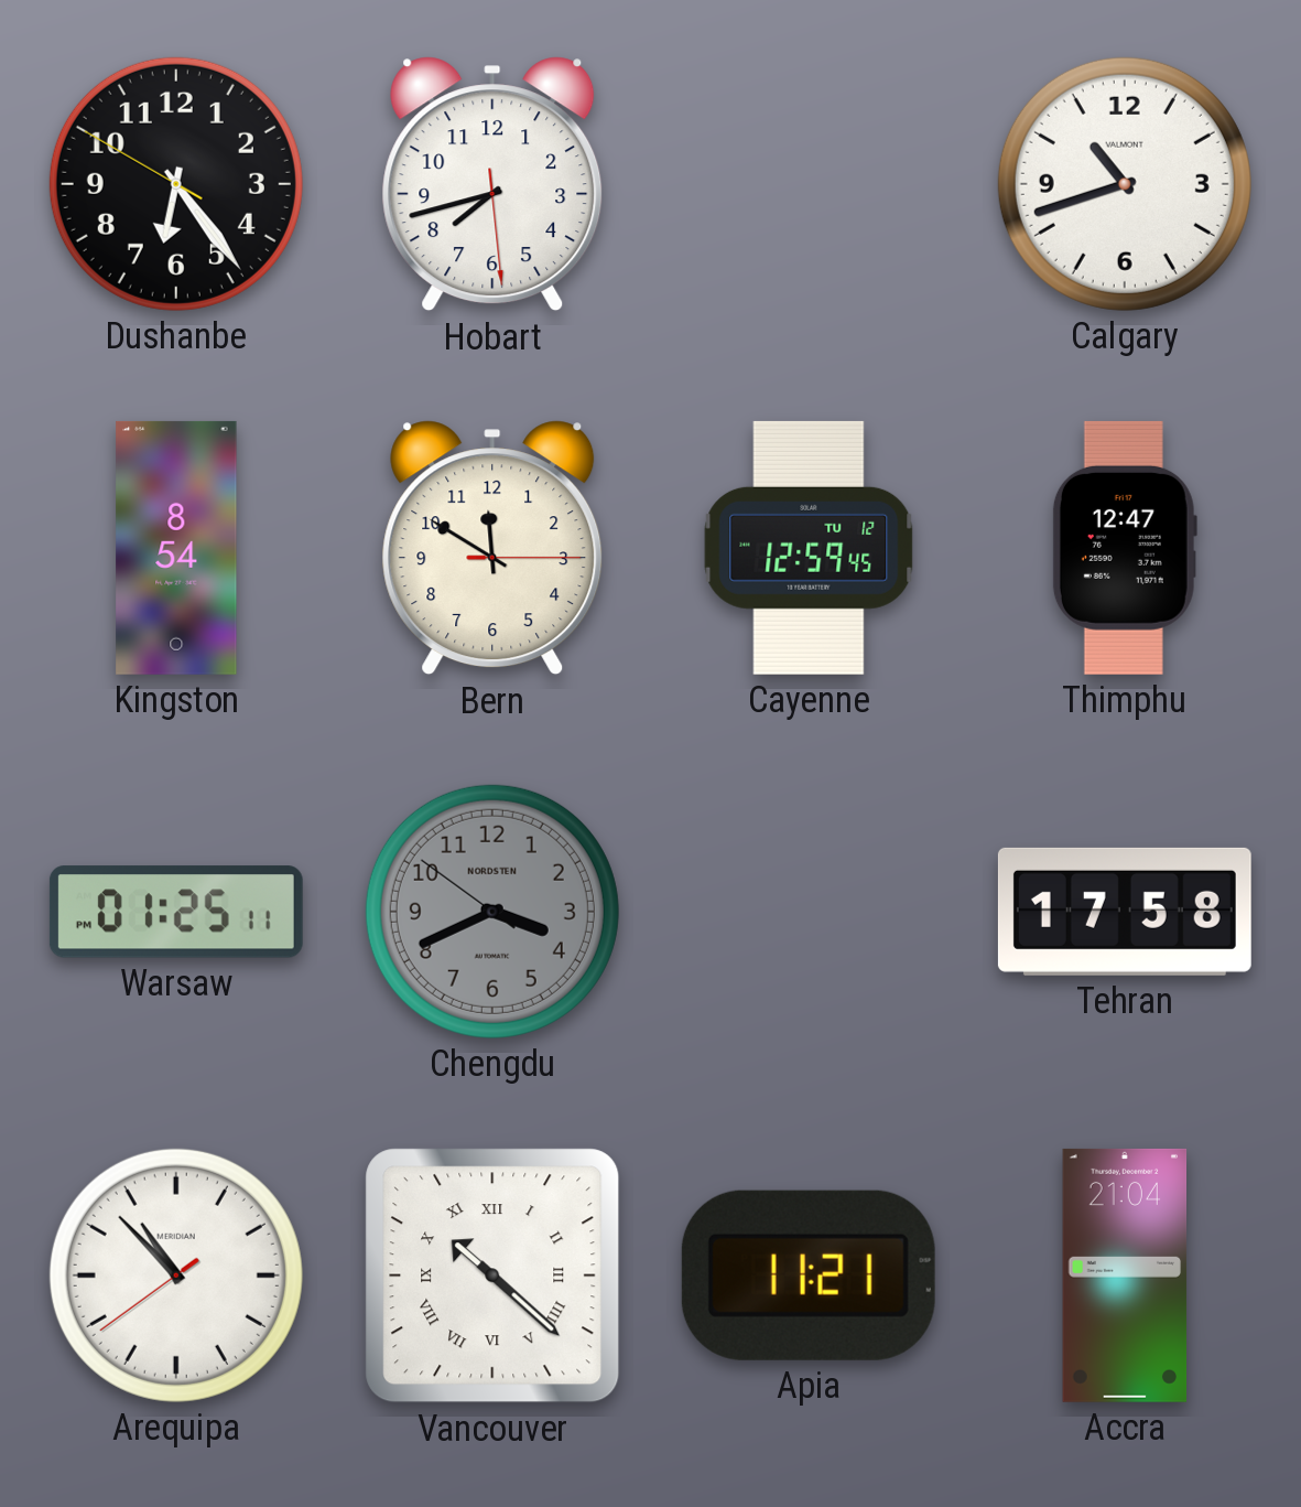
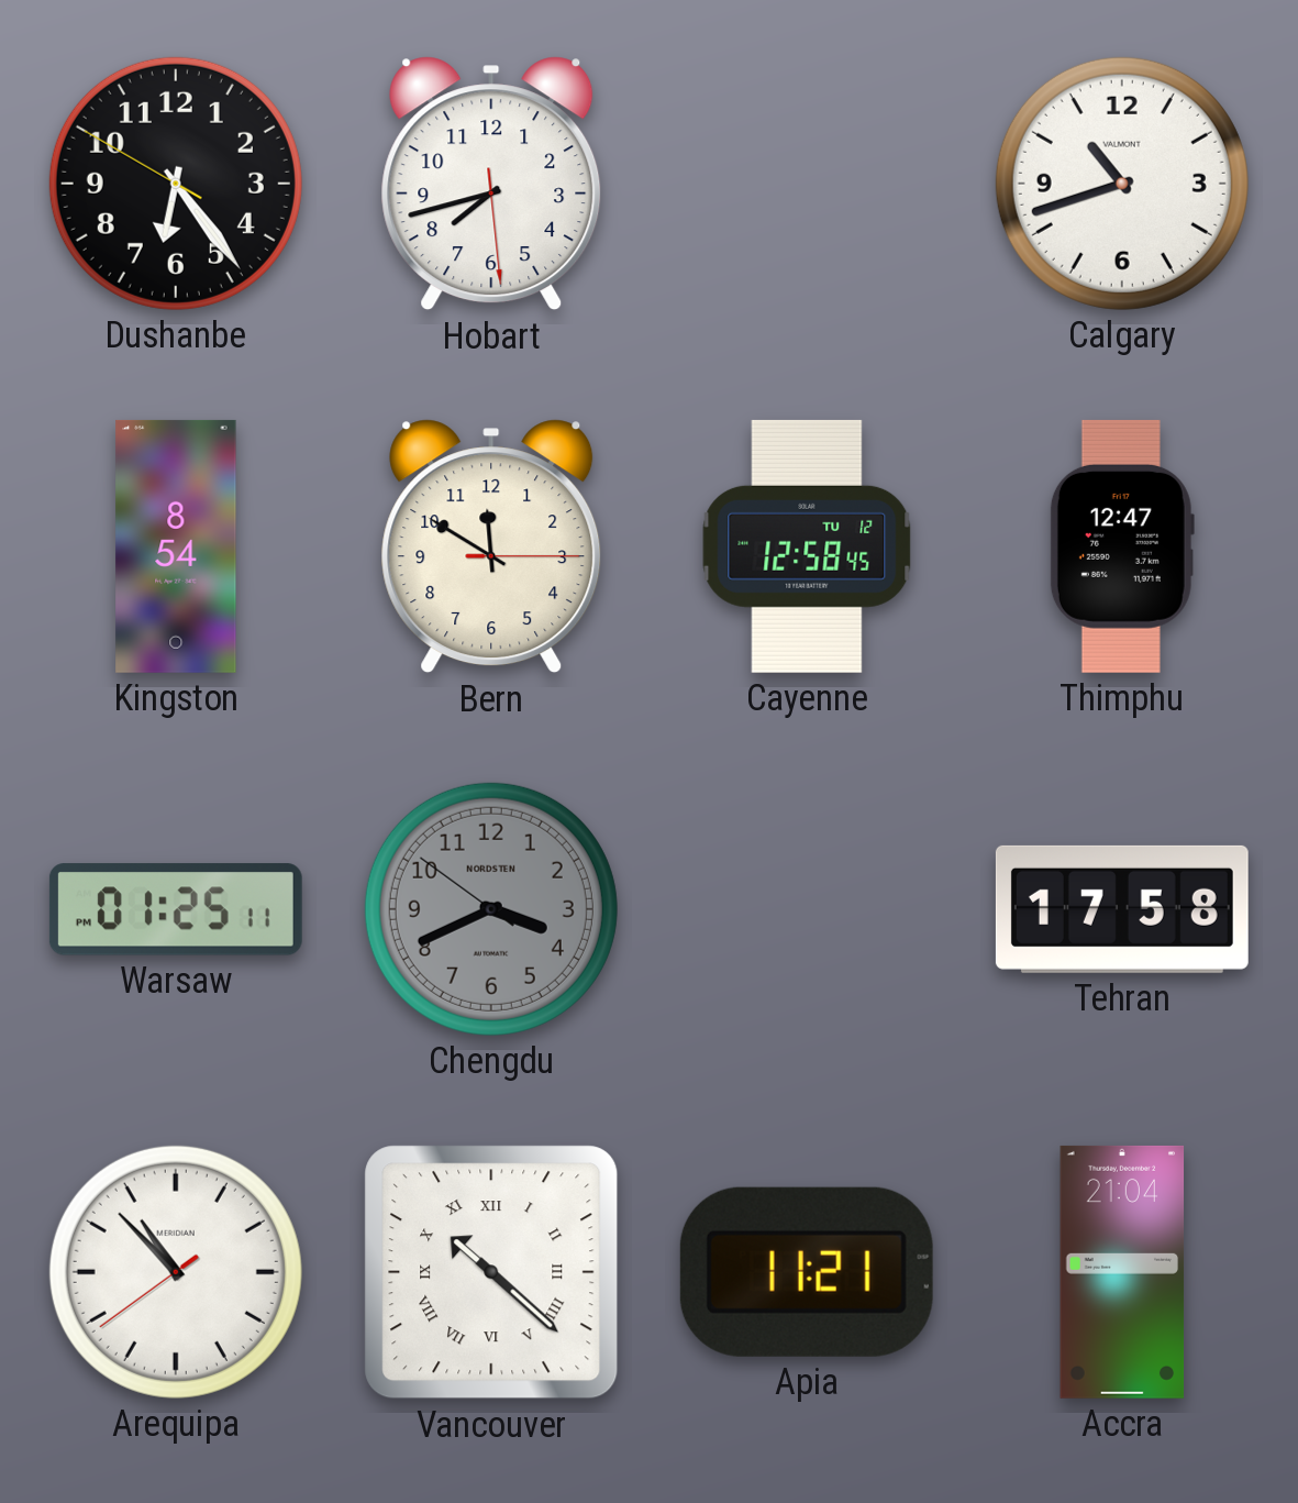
Cayenne: 12:59 -> 12:58
